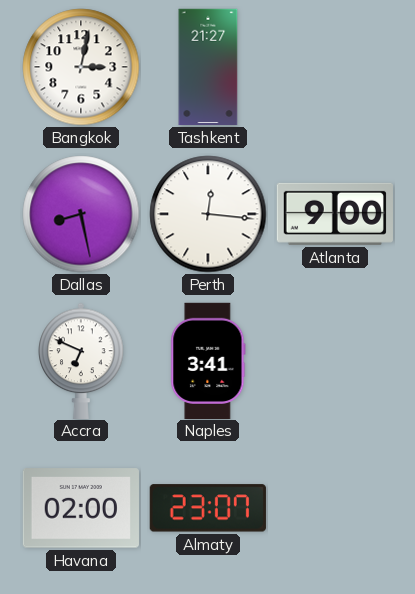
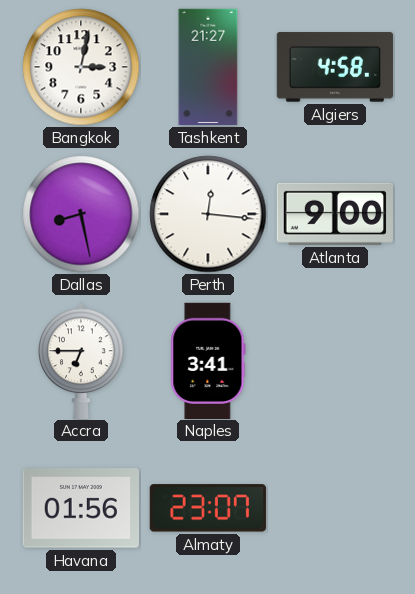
Algiers: none -> 4:58
Accra: 6:49 -> 6:45
Havana: 02:00 -> 01:56
